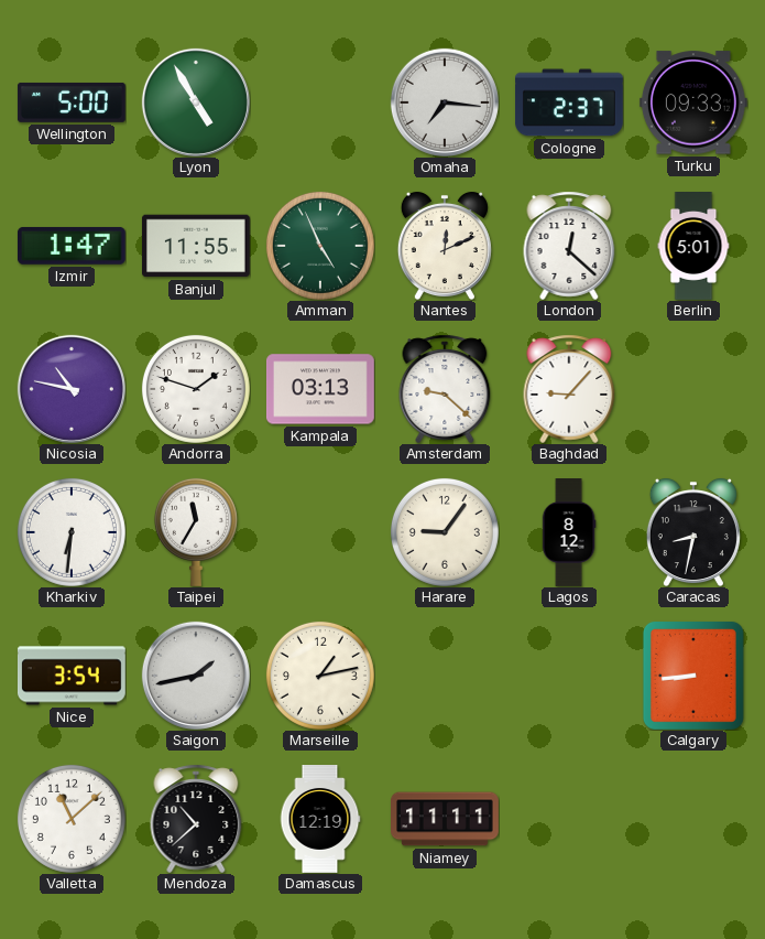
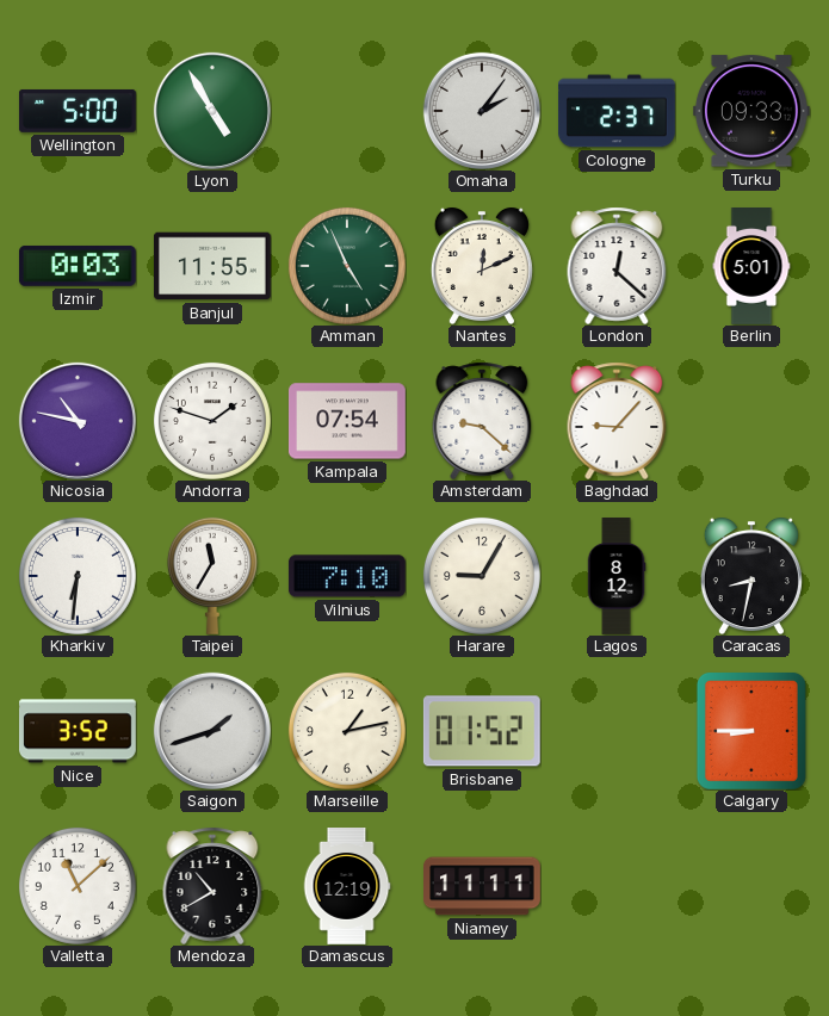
Omaha: 7:16 -> 2:06
Izmir: 1:47 -> 0:03
Kampala: 03:13 -> 07:54
Vilnius: none -> 7:10
Harare: 9:06 -> 9:05
Nice: 3:54 -> 3:52
Saigon: 1:43 -> 1:42
Brisbane: none -> 01:52
Calgary: 8:44 -> 8:45
Mendoza: 10:38 -> 10:40
